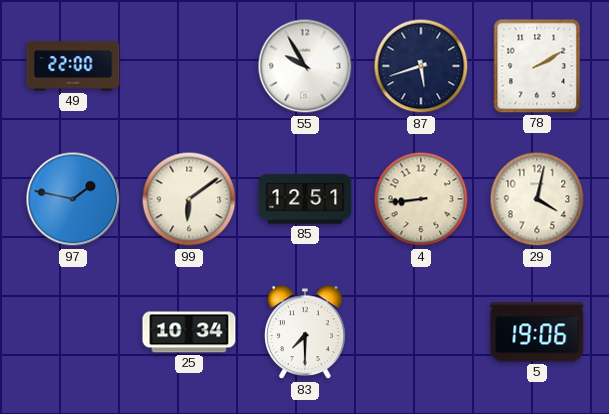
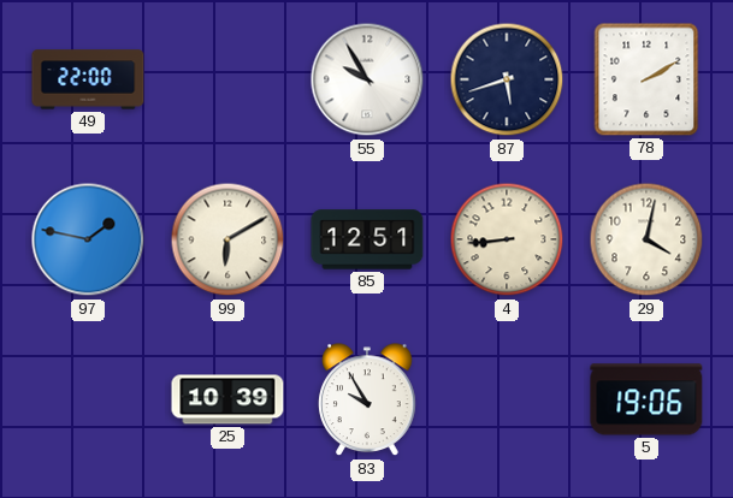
99: 6:09 -> 6:10
25: 10:34 -> 10:39
83: 7:30 -> 9:55
